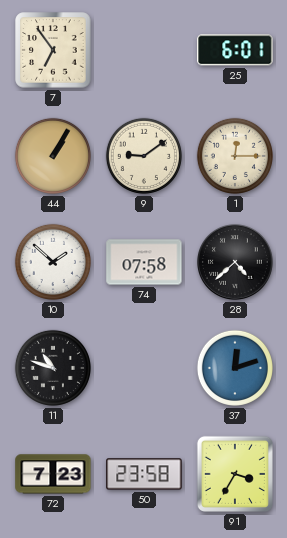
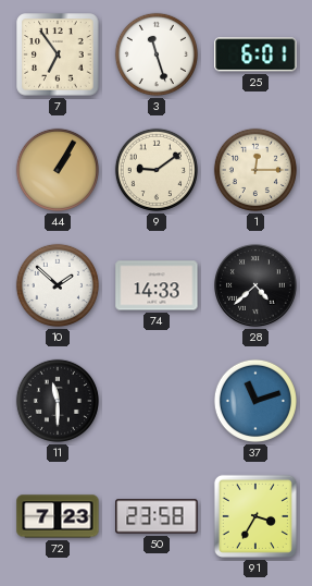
3: none -> 11:27
74: 07:58 -> 14:33
11: 10:48 -> 11:30
37: 12:12 -> 11:12
